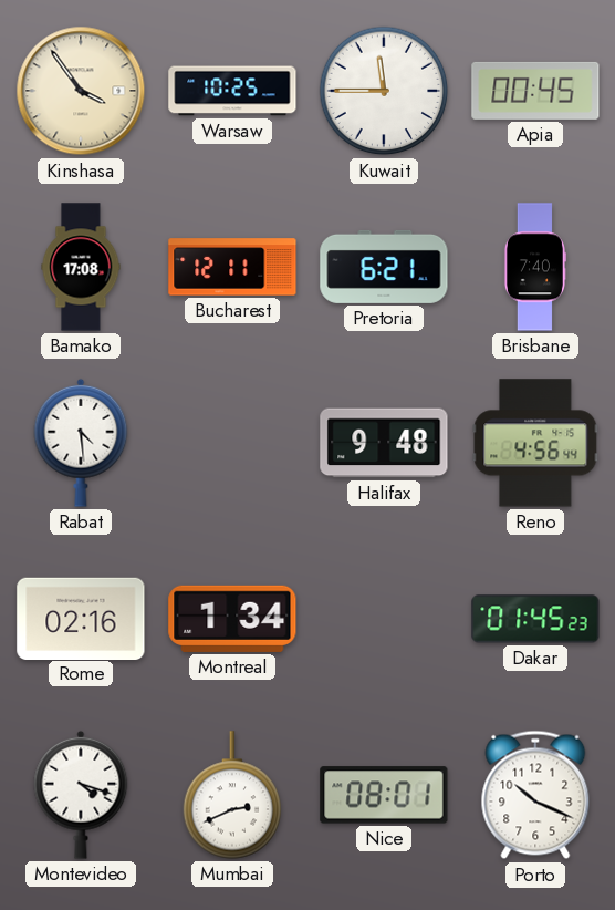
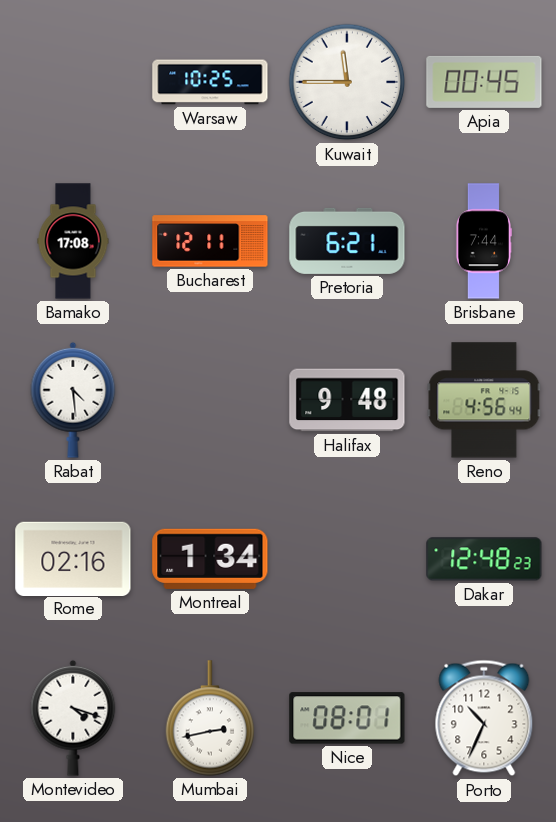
Kinshasa: 3:54 -> none
Brisbane: 7:40 -> 7:44
Dakar: 01:45 -> 12:48
Mumbai: 2:41 -> 2:43
Porto: 10:19 -> 10:34
